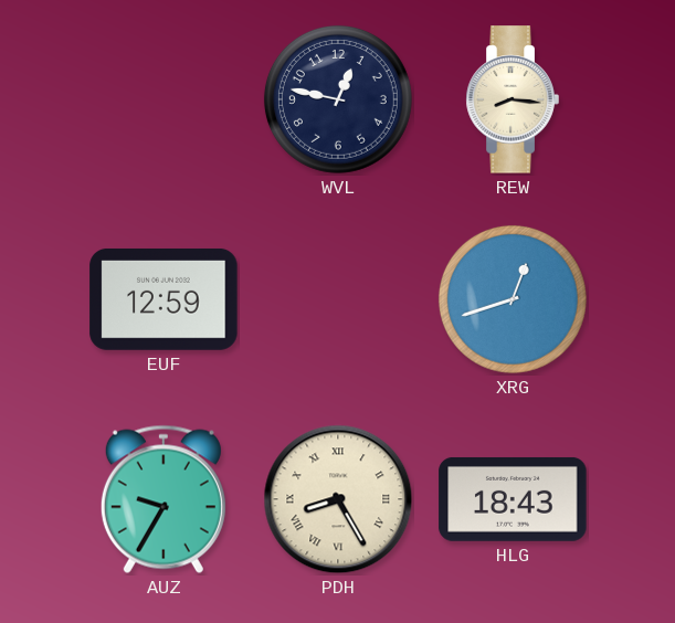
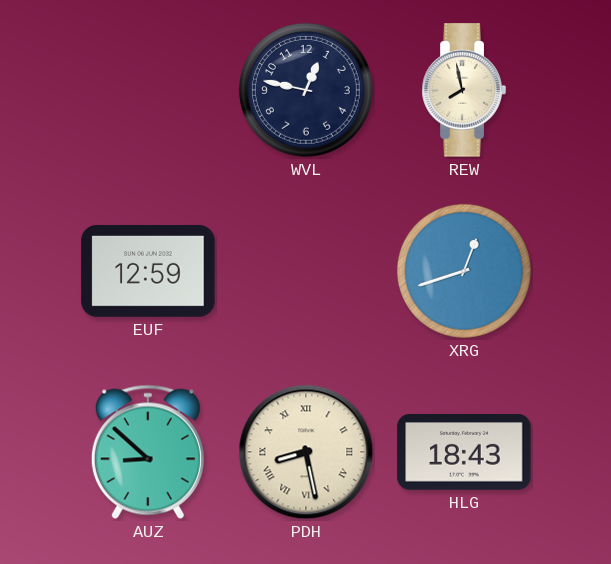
REW: 8:16 -> 7:58
AUZ: 9:35 -> 8:52
PDH: 8:25 -> 8:28
